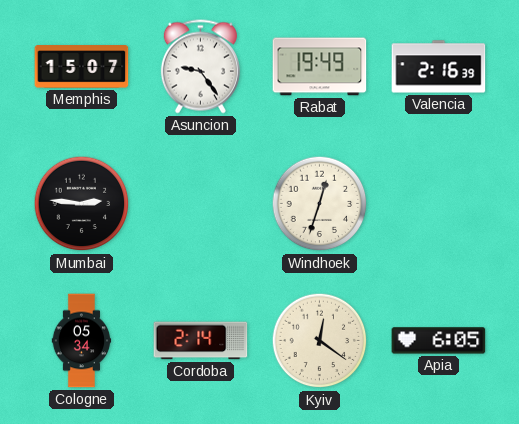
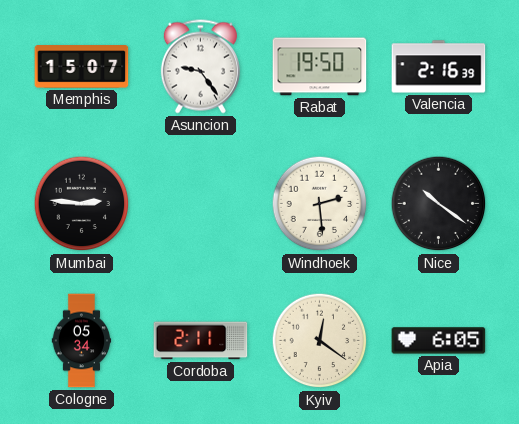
Rabat: 19:49 -> 19:50
Windhoek: 12:33 -> 2:29
Nice: none -> 10:21
Cordoba: 2:14 -> 2:11
